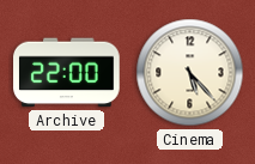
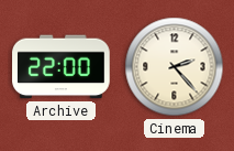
Cinema: 5:23 -> 2:23
